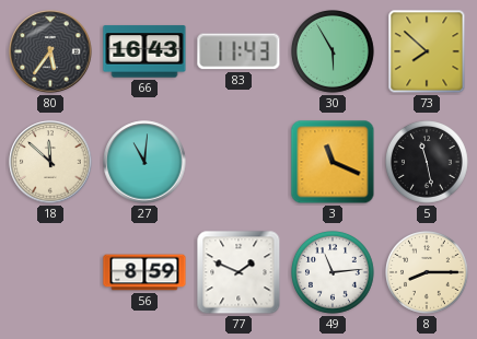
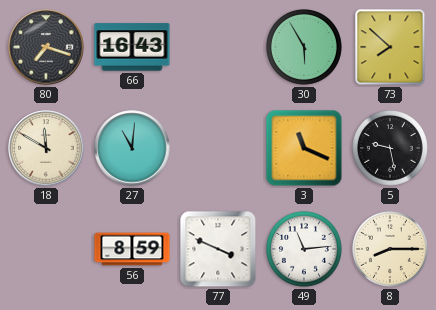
80: 5:36 -> 7:18
83: 11:43 -> none
18: 11:52 -> 11:50
5: 11:28 -> 9:28
77: 1:49 -> 3:49
